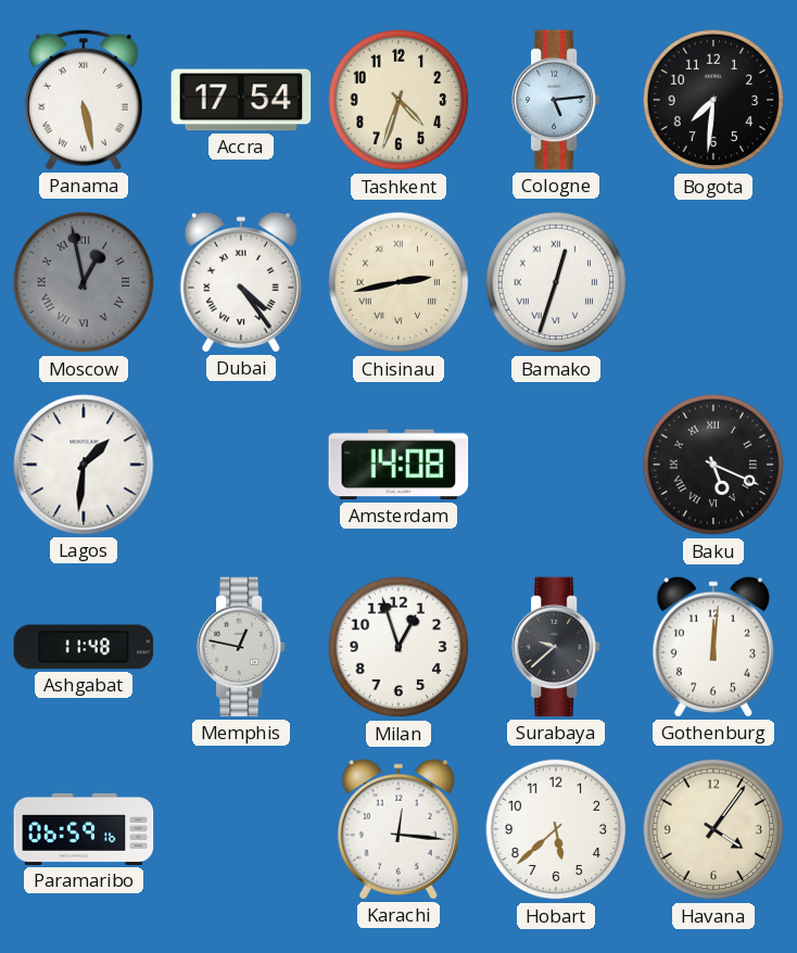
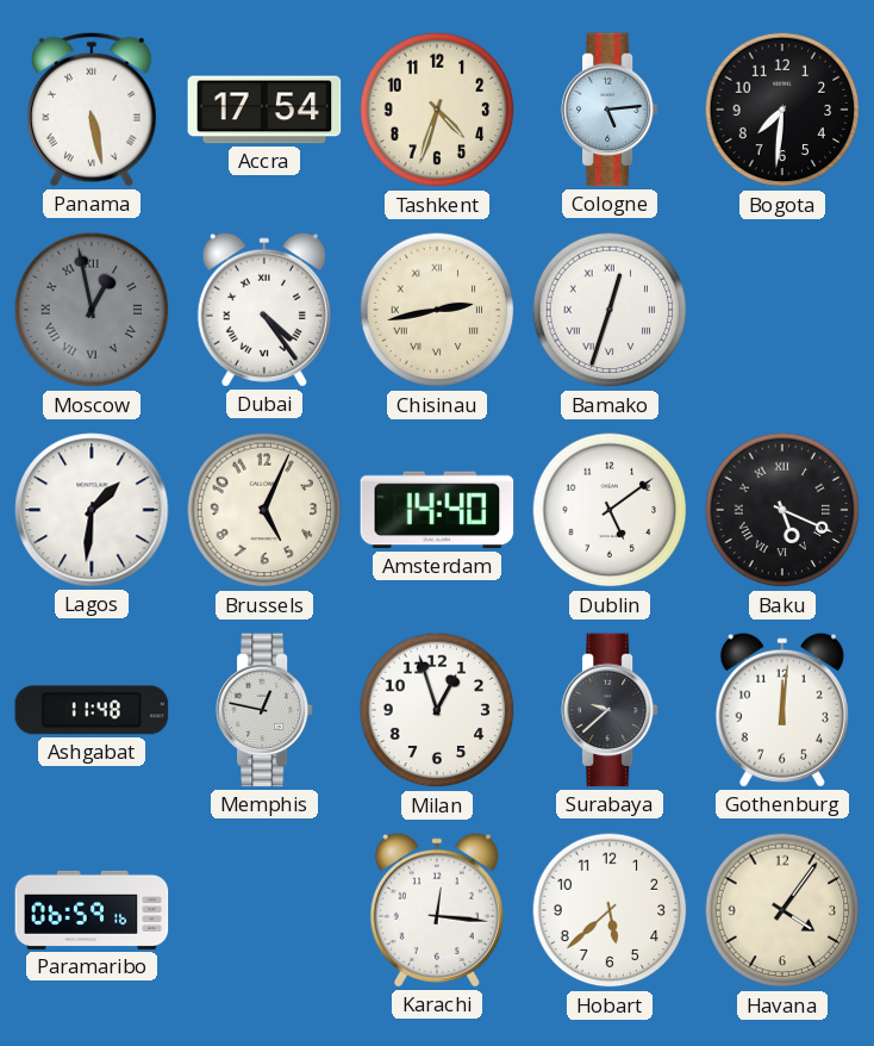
Brussels: none -> 5:04
Amsterdam: 14:08 -> 14:40
Dublin: none -> 5:09
